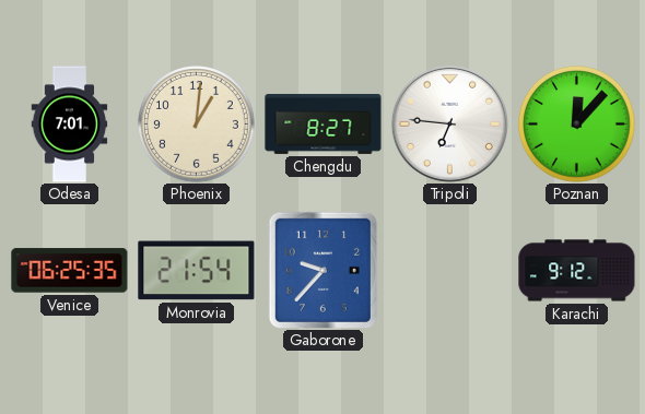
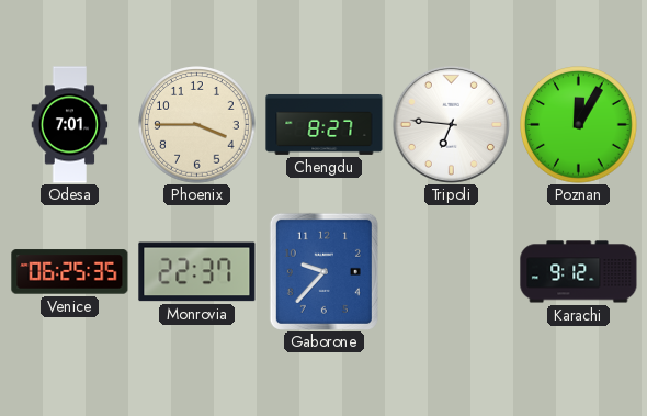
Phoenix: 1:01 -> 3:45
Poznan: 12:07 -> 12:05
Monrovia: 21:54 -> 22:37
